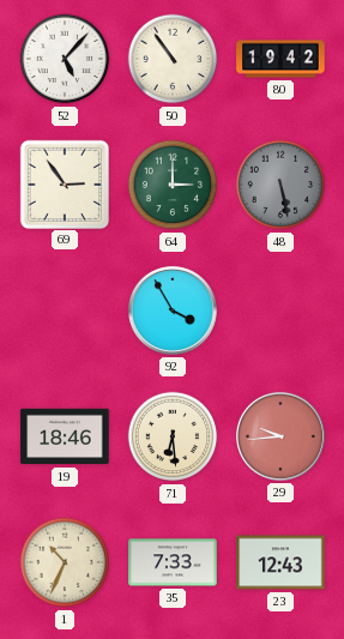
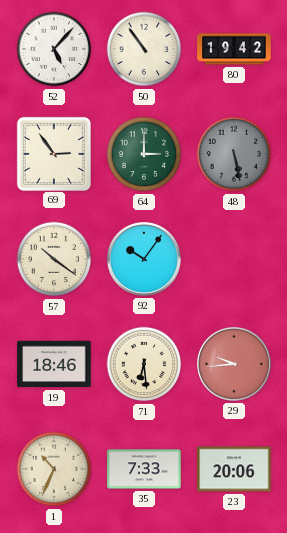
57: none -> 10:21
92: 3:55 -> 10:06
23: 12:43 -> 20:06
